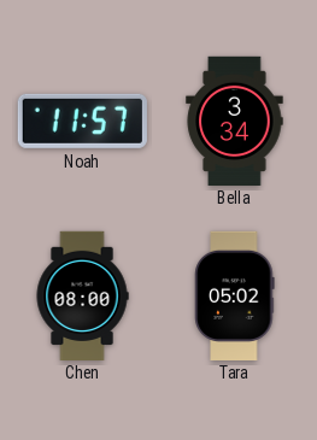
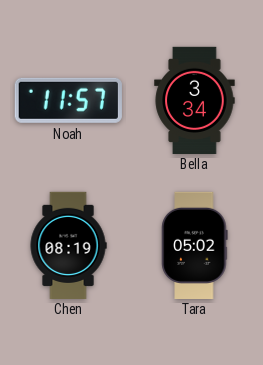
Chen: 08:00 -> 08:19
